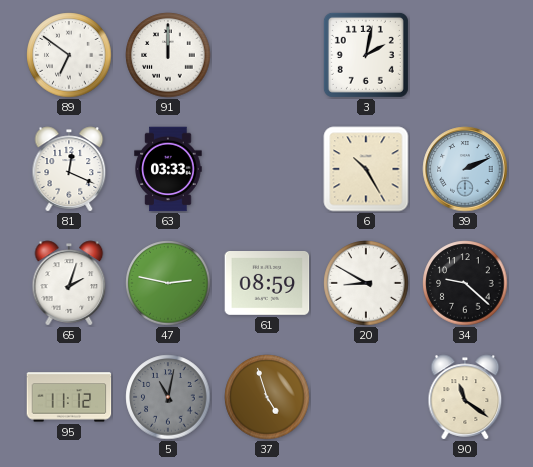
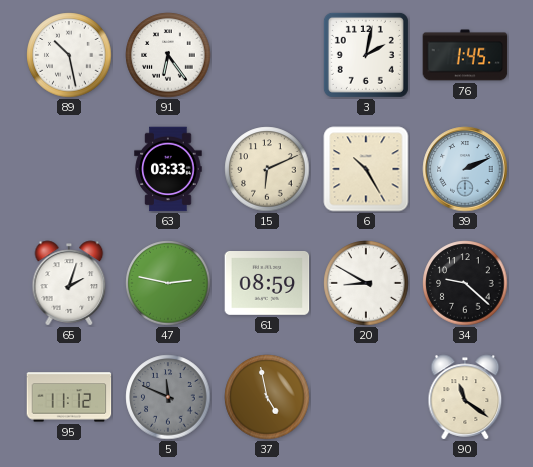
89: 6:51 -> 10:28
91: 12:00 -> 6:24
76: none -> 1:45
81: 12:19 -> none
15: none -> 6:11
5: 11:02 -> 11:49
37: 4:57 -> 4:58
